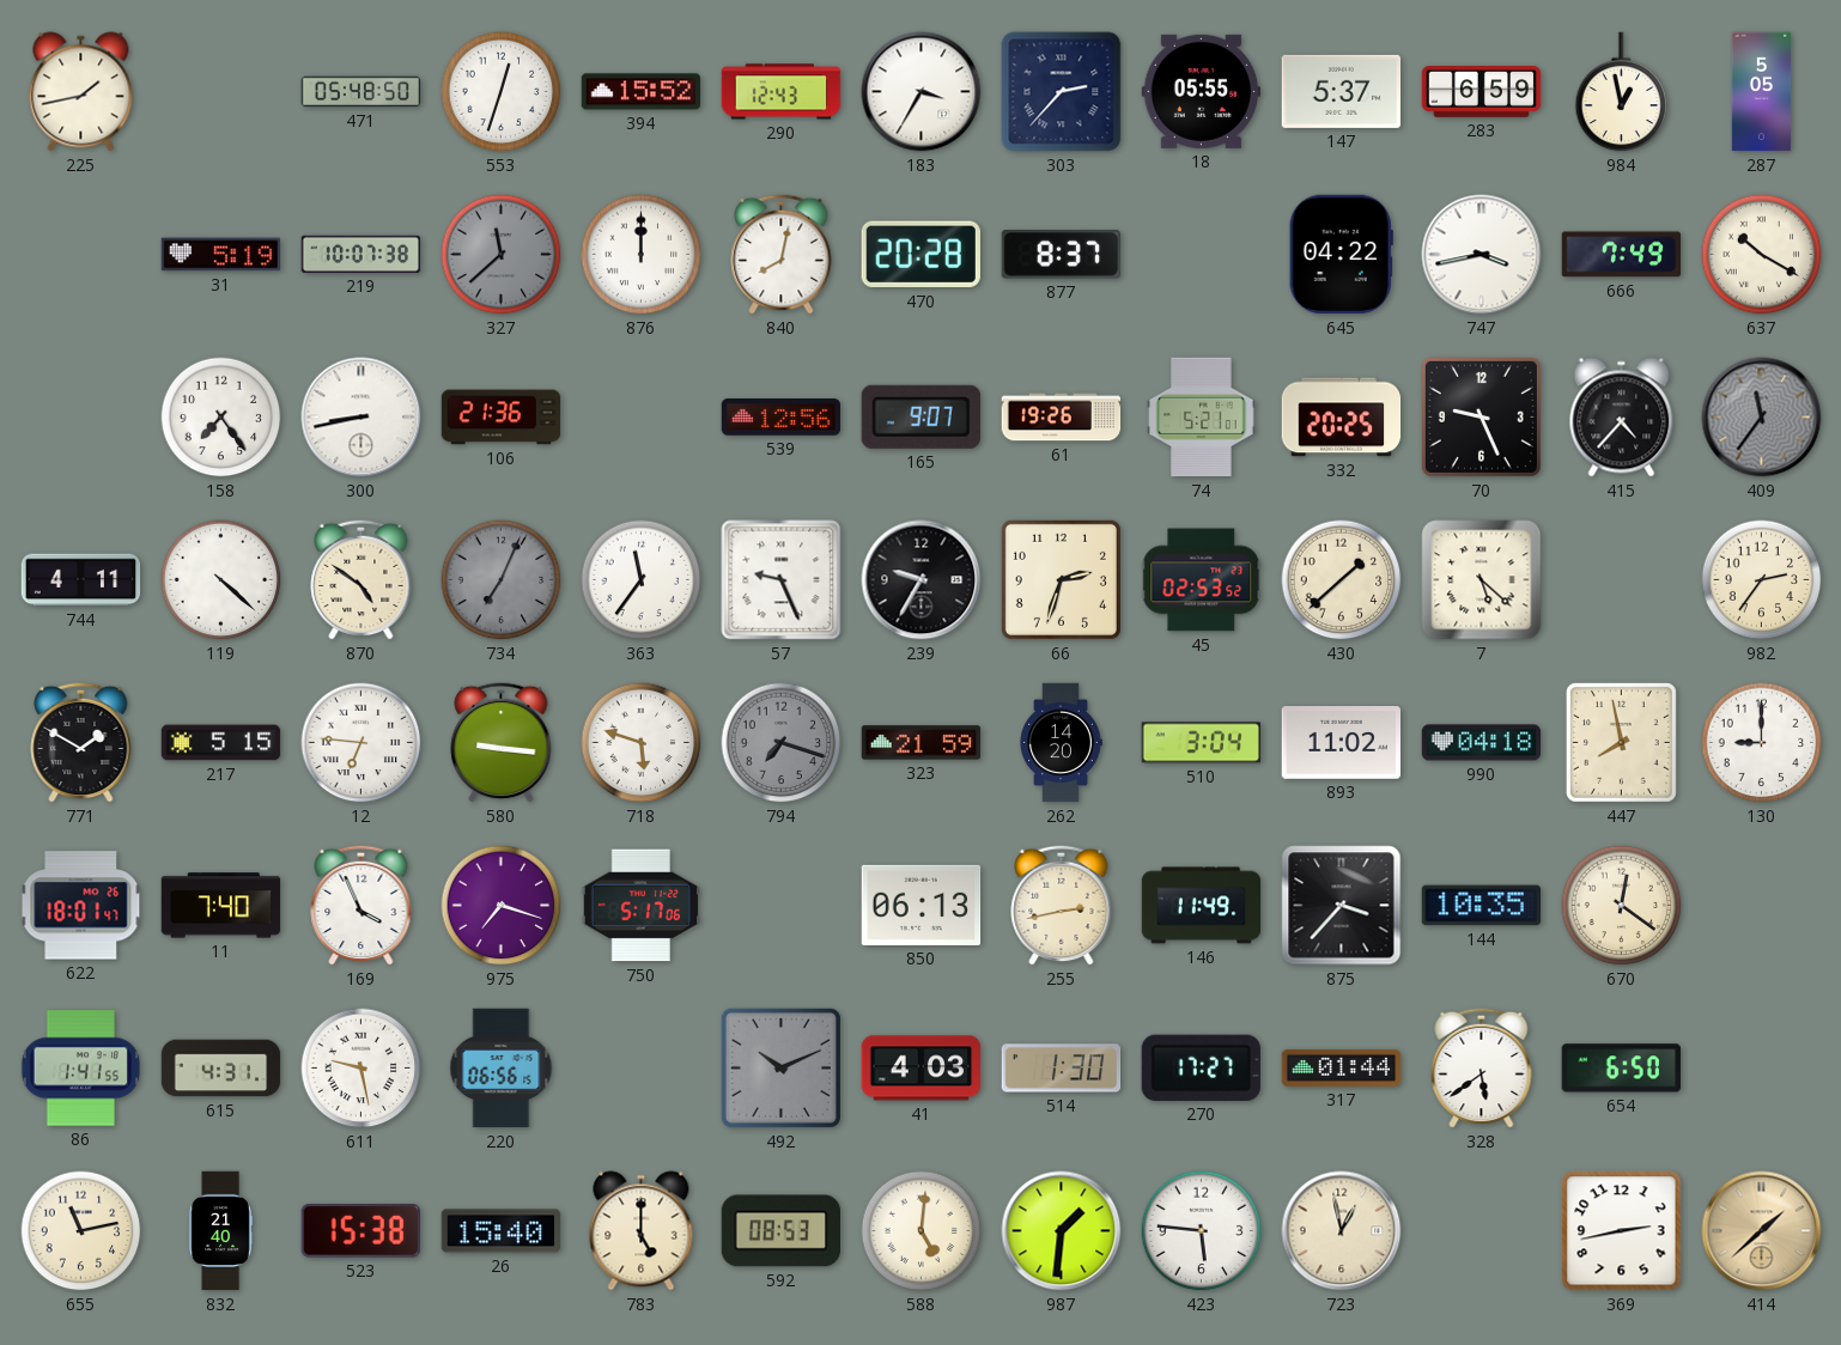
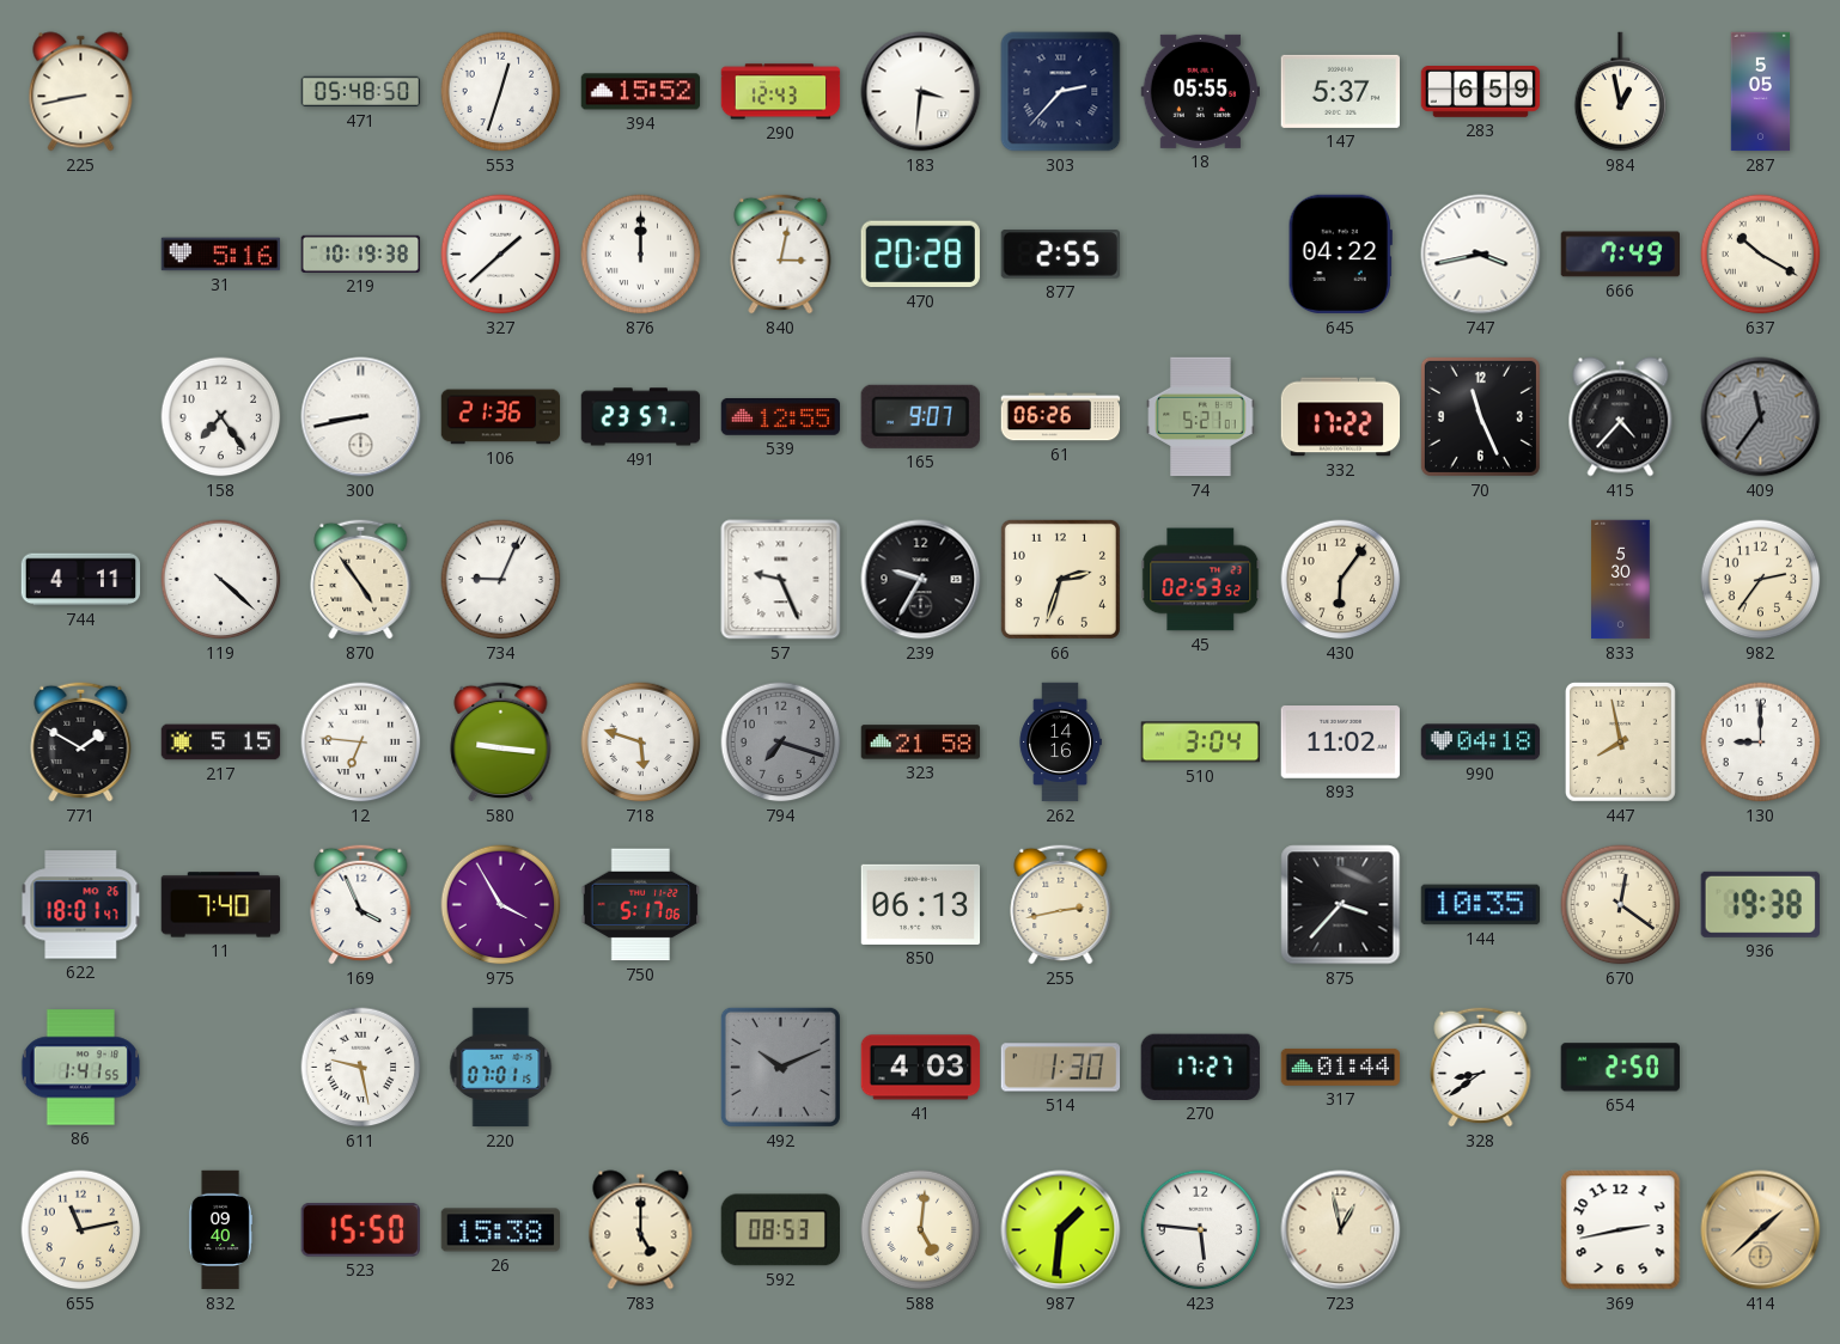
225: 1:43 -> 8:43
183: 3:35 -> 3:31
31: 5:19 -> 5:16
219: 10:07 -> 10:19
327: 11:38 -> 1:38
327 dial: grey -> white
840: 8:02 -> 3:02
877: 8:37 -> 2:55
491: none -> 23:57
539: 12:56 -> 12:55
61: 19:26 -> 06:26
332: 20:25 -> 17:22
70: 9:26 -> 11:26
870: 4:51 -> 4:54
734: 7:04 -> 9:04
734 dial: grey -> white
363: 11:36 -> none
430: 1:38 -> 6:06
7: 5:22 -> none
833: none -> 5:30
323: 21:59 -> 21:58
262: 14:20 -> 14:16
975: 7:18 -> 3:55
146: 11:49 -> none
936: none -> 19:38
615: 4:31 -> none
220: 06:56 -> 07:01
328: 5:39 -> 8:39
654: 6:50 -> 2:50
832: 21:40 -> 09:40
523: 15:38 -> 15:50
26: 15:40 -> 15:38
